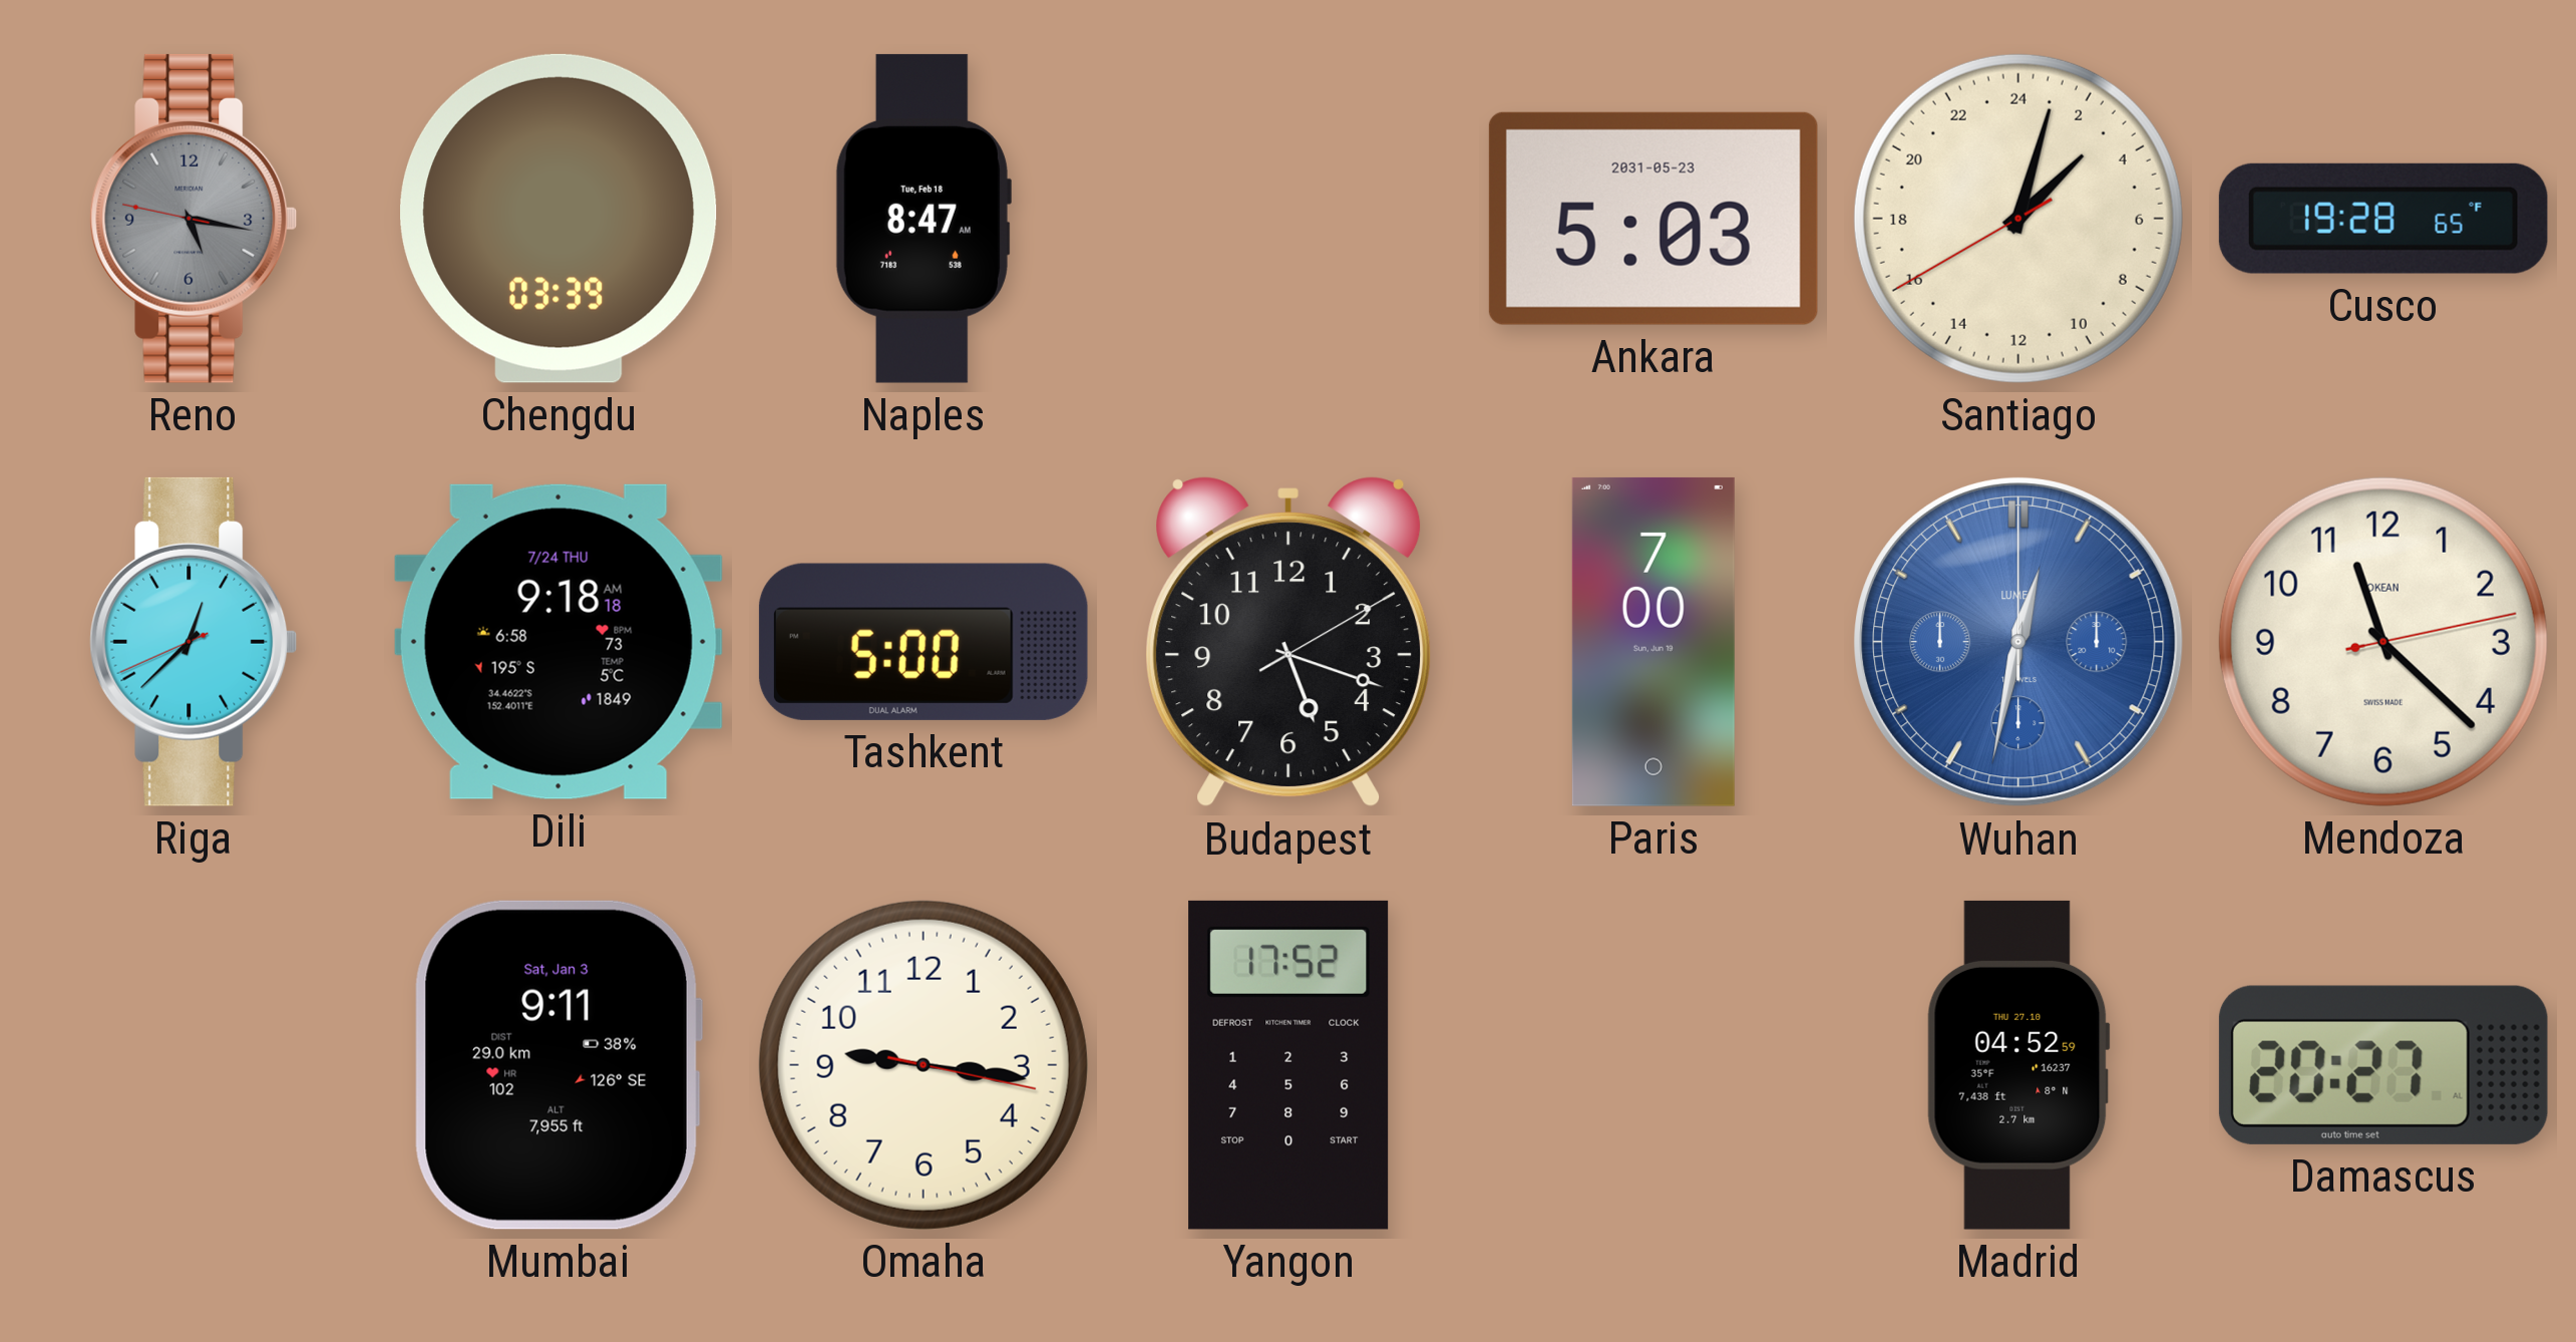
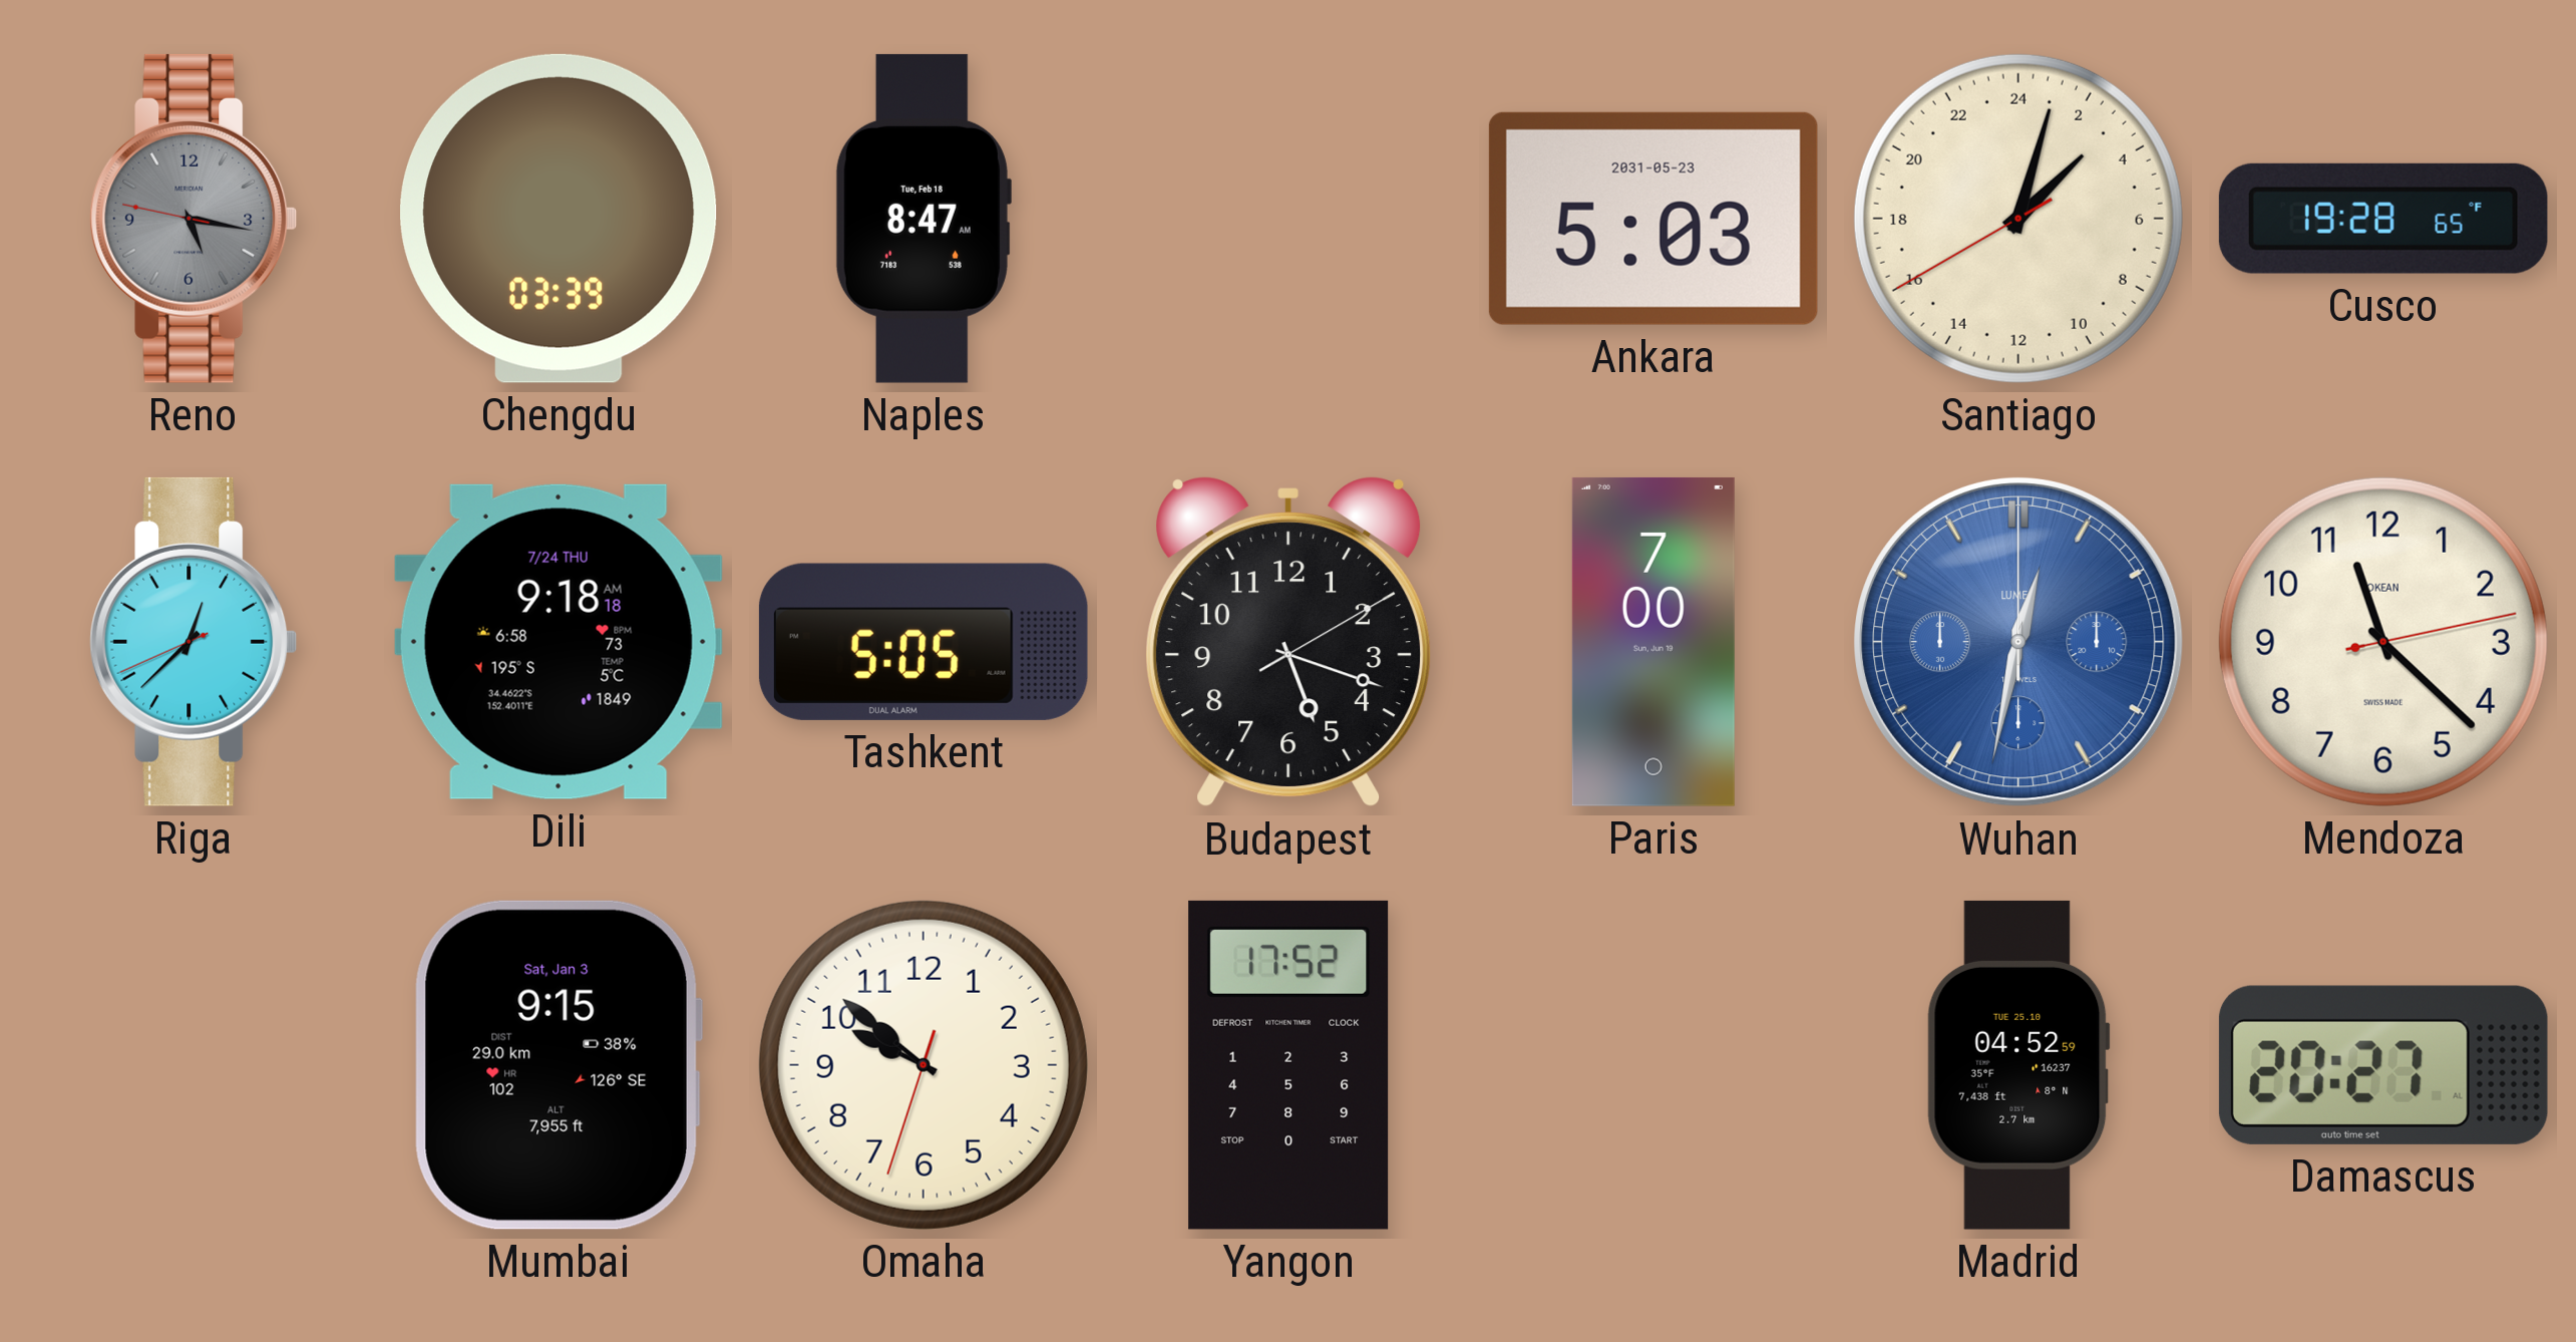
Tashkent: 5:00 -> 5:05
Mumbai: 9:11 -> 9:15
Omaha: 9:16 -> 9:51
Madrid date: THU 27.10 -> TUE 25.10
